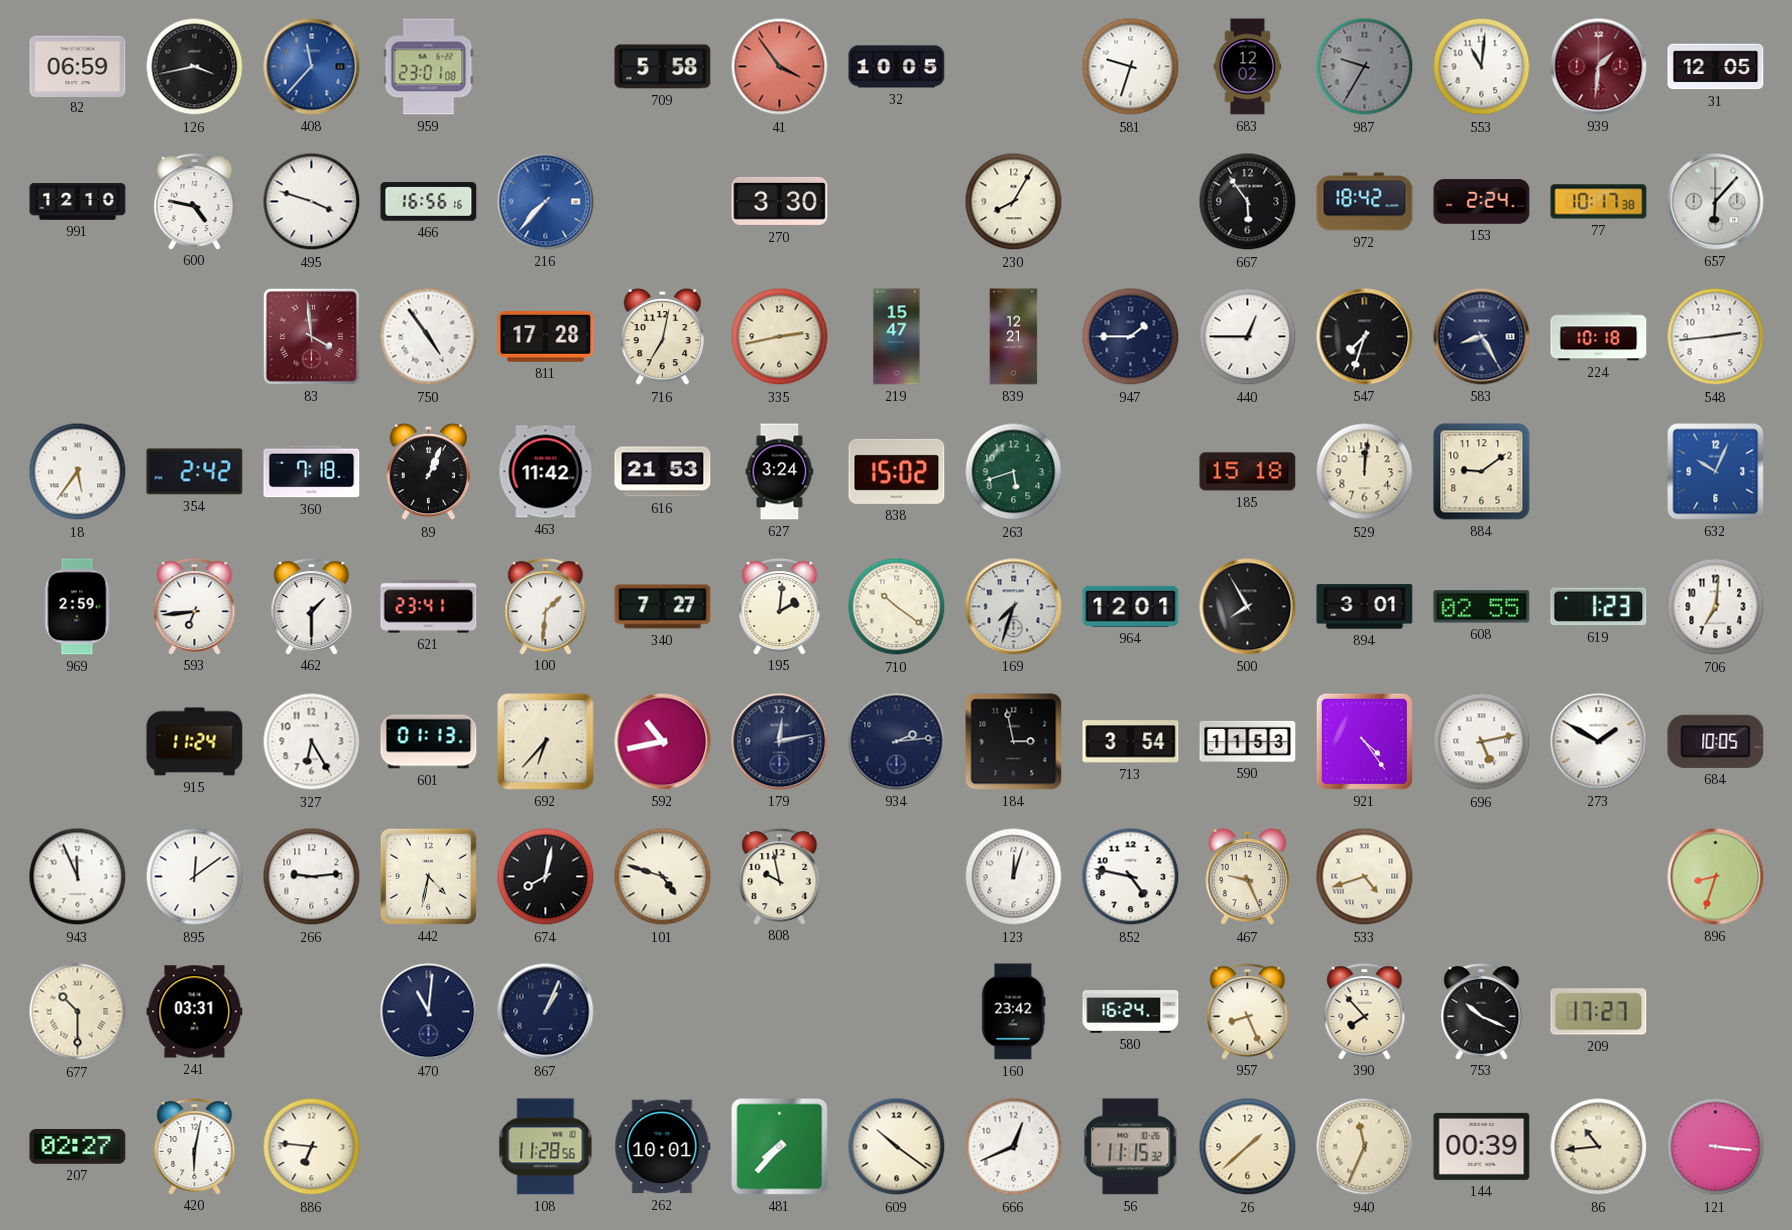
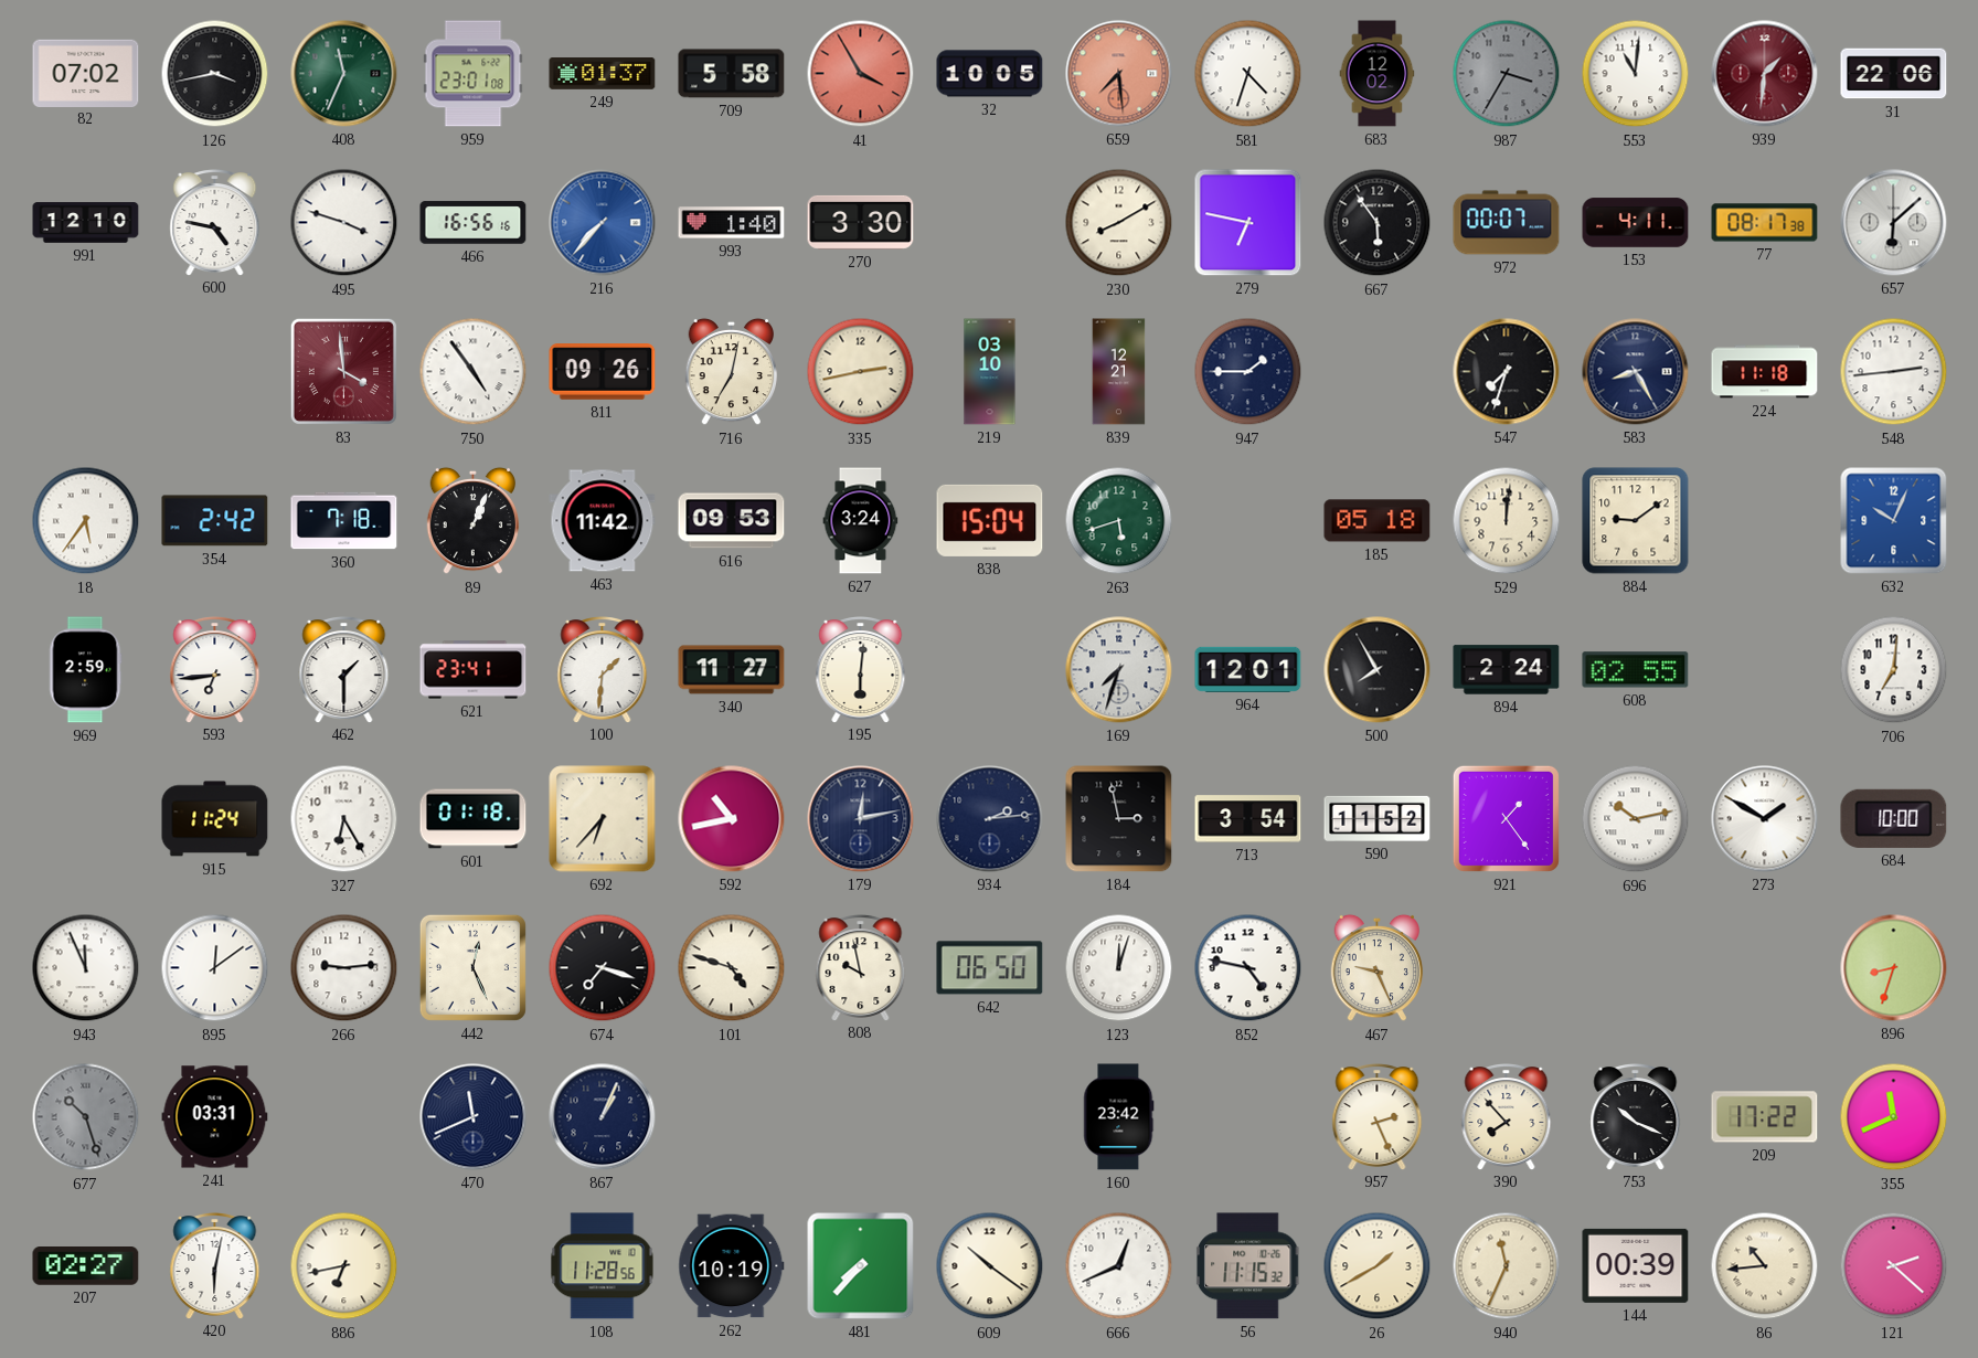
82: 06:59 -> 07:02
408: 11:37 -> 11:34
408 dial: blue -> green
249: none -> 01:37
41: 3:54 -> 3:55
659: none -> 7:29
581: 9:33 -> 4:33
987: 9:35 -> 3:35
31: 12:05 -> 22:06
993: none -> 1:40
230: 8:05 -> 8:10
279: none -> 6:47
972: 18:42 -> 00:07
153: 2:24 -> 4:11
77: 10:17 -> 08:17
657: 6:07 -> 6:08
811: 17:28 -> 09:26
219: 15:47 -> 03:10
440: 12:45 -> none
224: 10:18 -> 11:18
616: 21:53 -> 09:53
838: 15:02 -> 15:04
185: 15:18 -> 05:18
340: 7:27 -> 11:27
195: 2:01 -> 6:01
710: 10:21 -> none
894: 3:01 -> 2:24
619: 1:23 -> none
601: 01:13 -> 01:18
590: 11:53 -> 11:52
921: 4:24 -> 1:24
696: 5:13 -> 10:13
684: 10:05 -> 10:00
442: 4:32 -> 12:26
674: 8:02 -> 7:18
642: none -> 06:50
533: 4:42 -> none
677: 10:30 -> 10:27
677 dial: cream -> grey
470: 11:01 -> 11:41
580: 16:24 -> none
957: 8:26 -> 2:26
209: 17:27 -> 17:22
355: none -> 11:41
886: 6:46 -> 6:43
262: 10:01 -> 10:19
26: 1:38 -> 1:40
121: 3:16 -> 2:22
